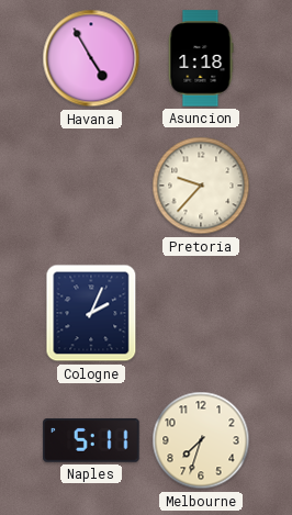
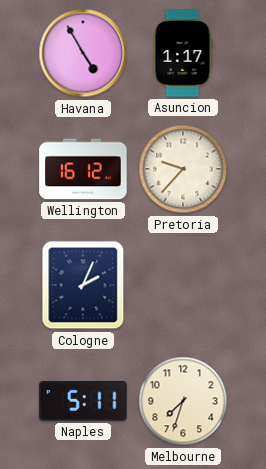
Asuncion: 1:18 -> 1:17
Wellington: none -> 16:12
